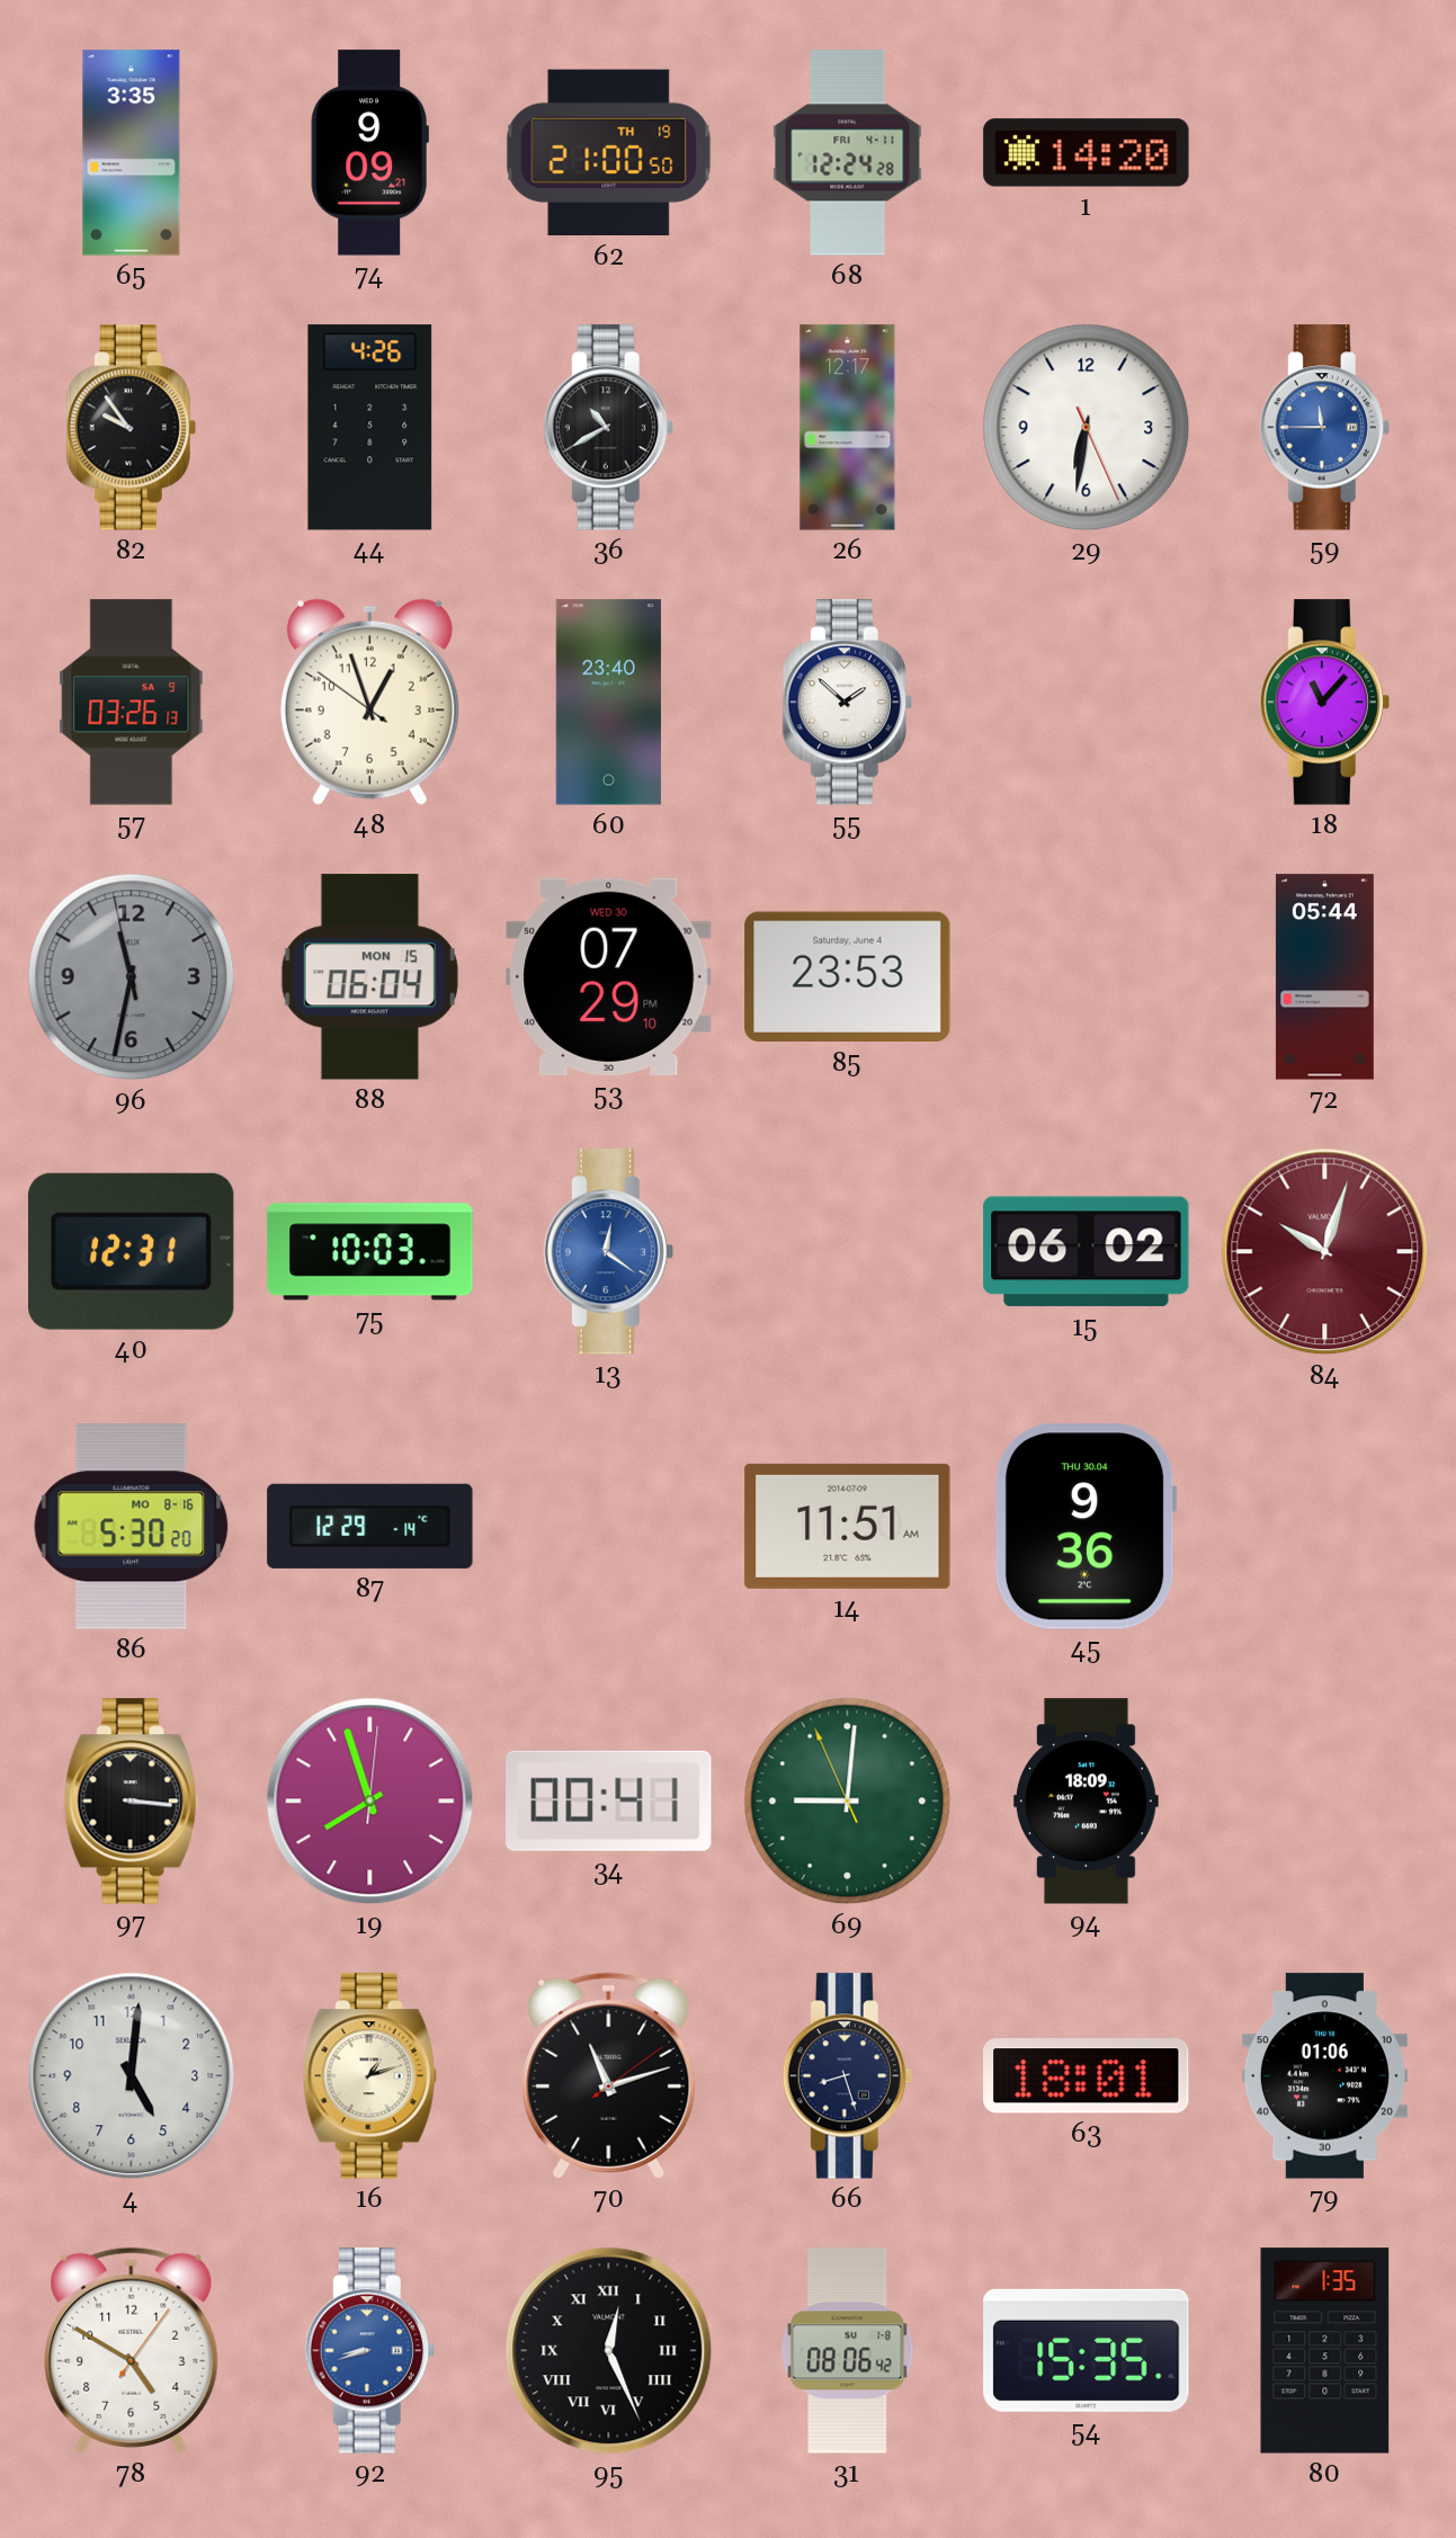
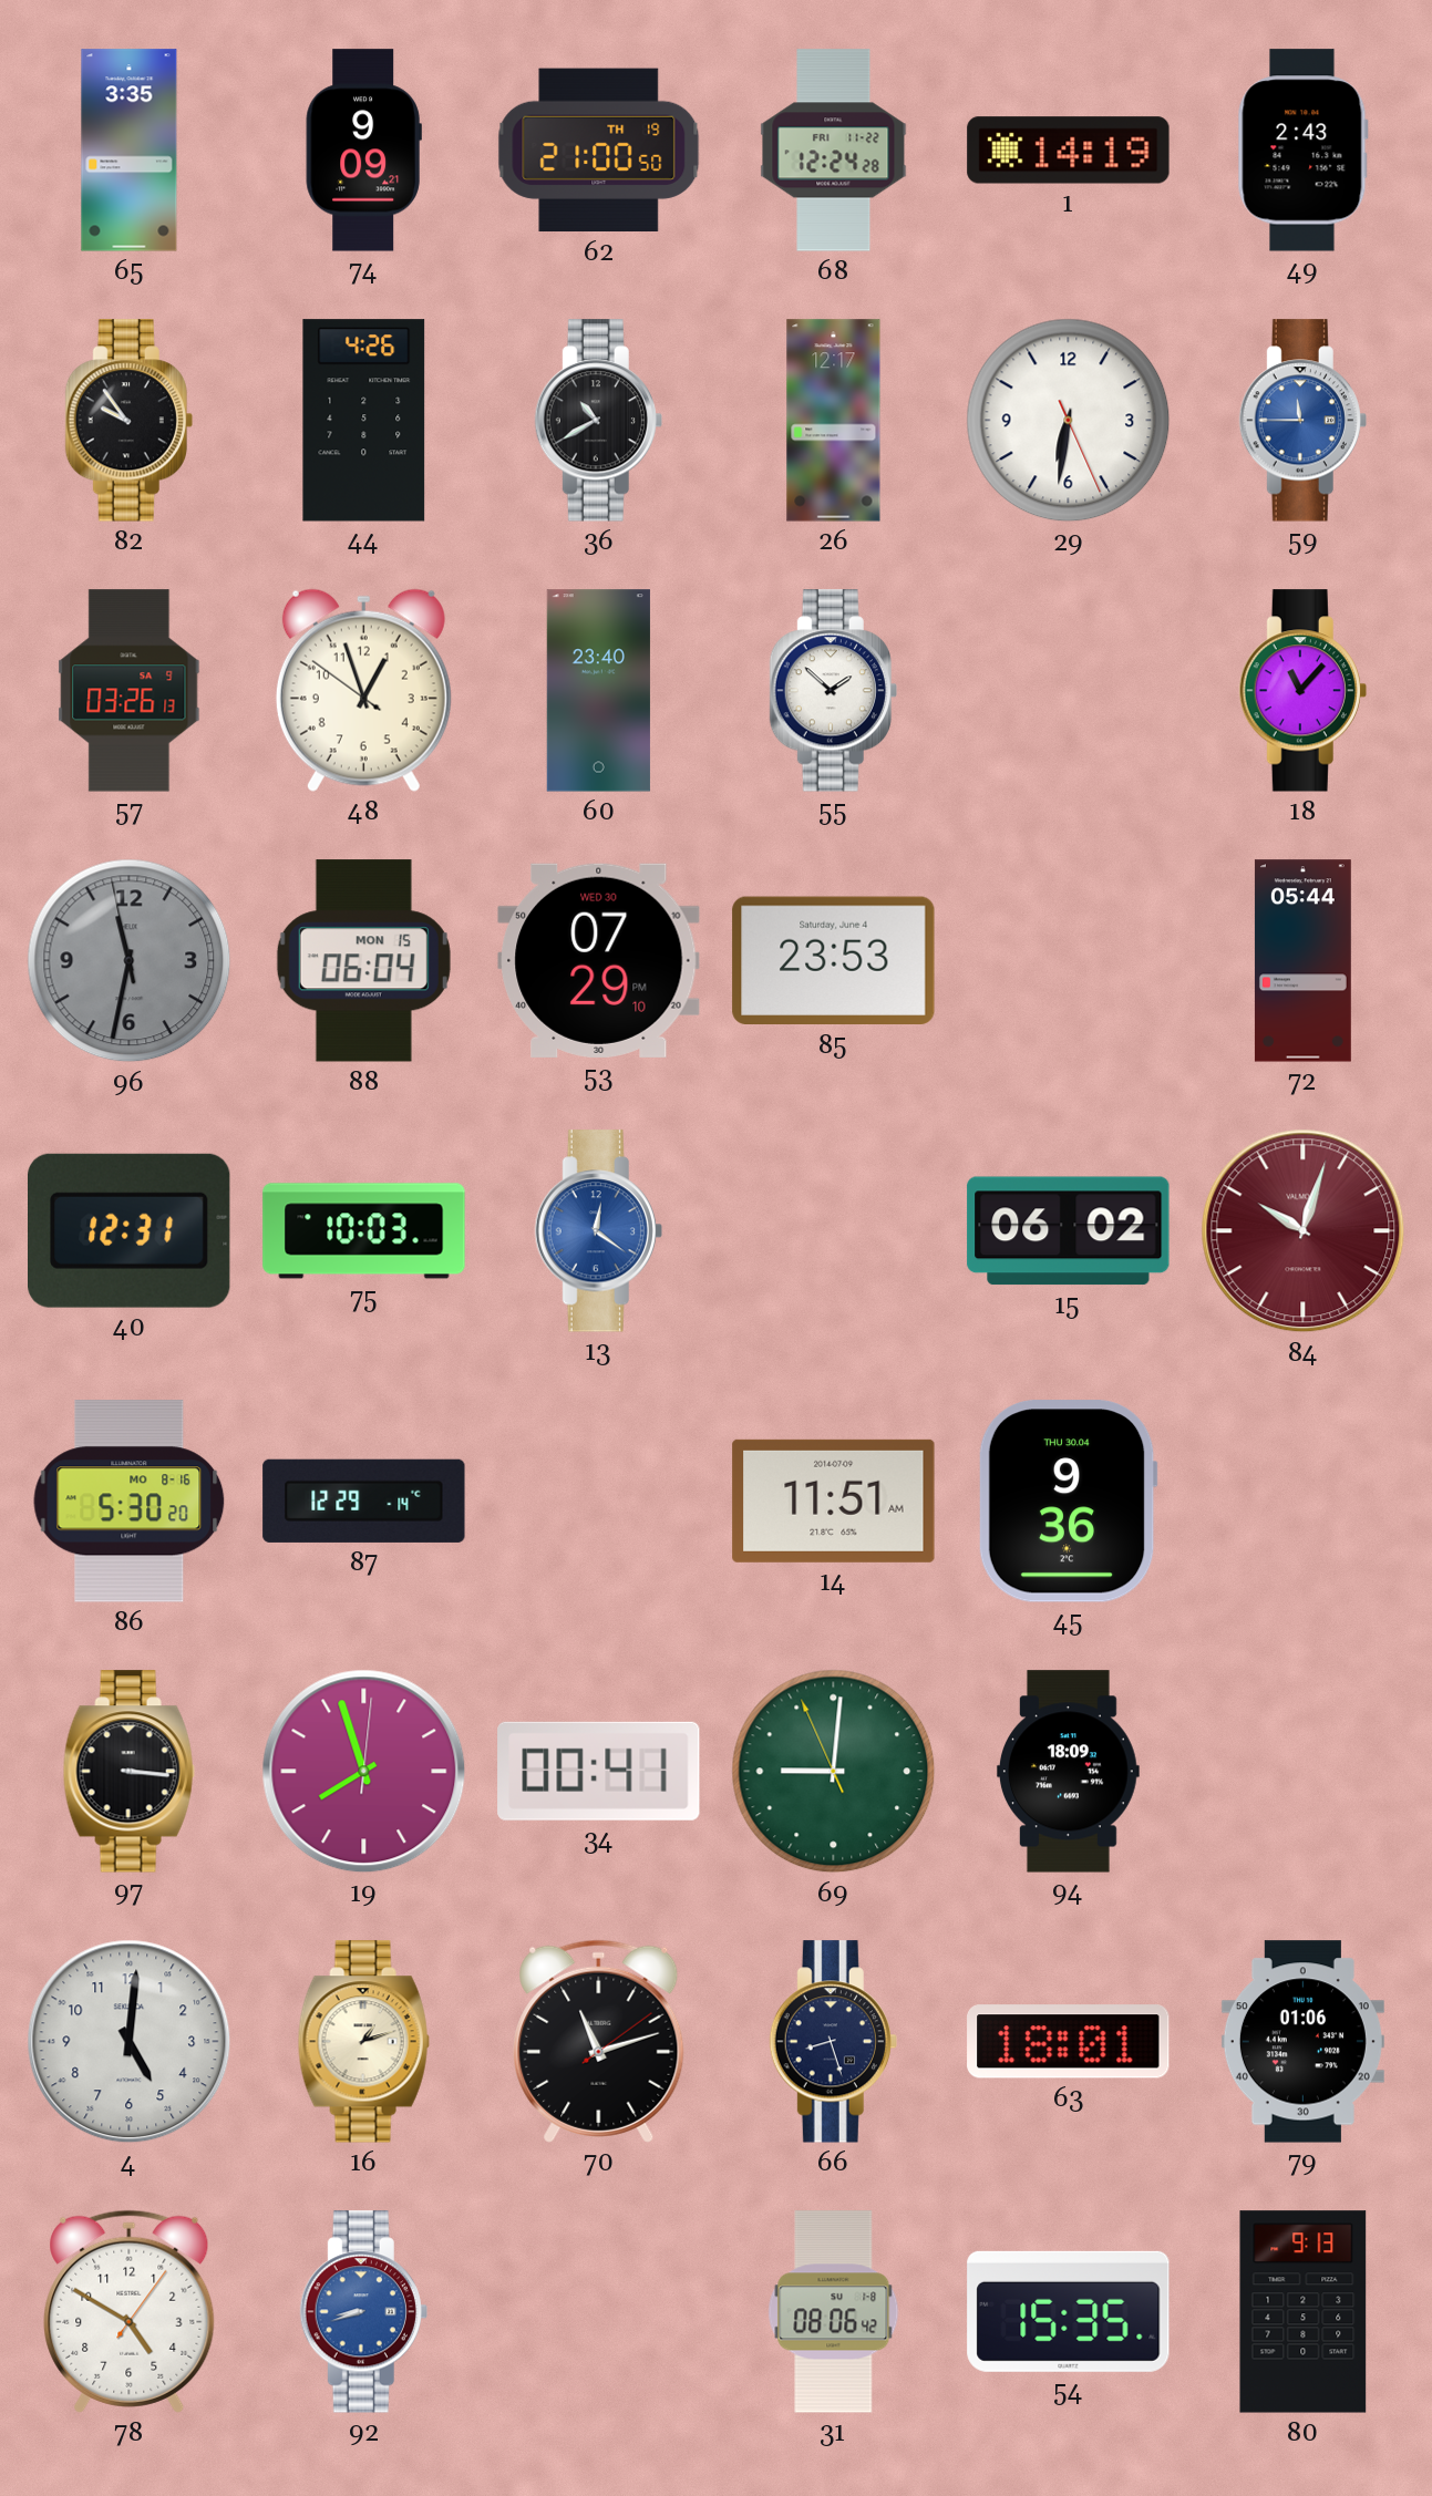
68 date: FRI 4-11 -> FRI 11-22
1: 14:20 -> 14:19
49: none -> 2:43
95: 12:26 -> none
80: 1:35 -> 9:13
